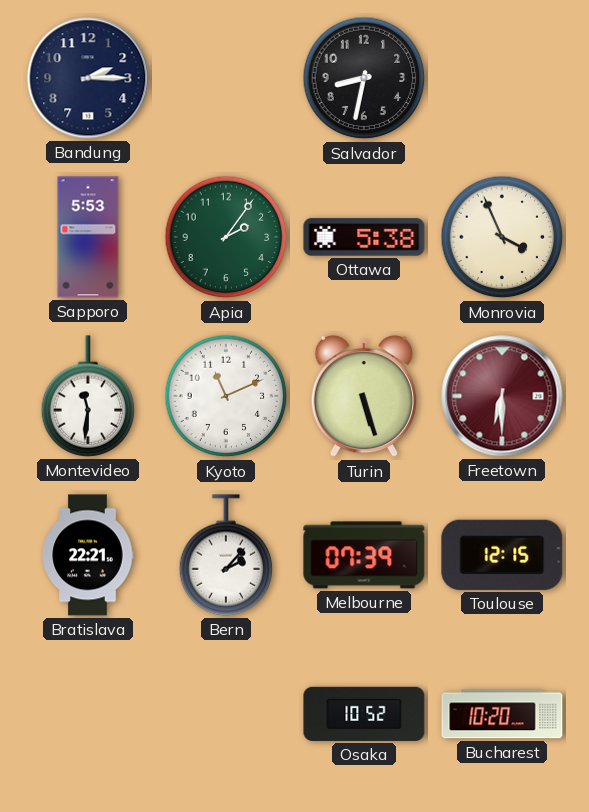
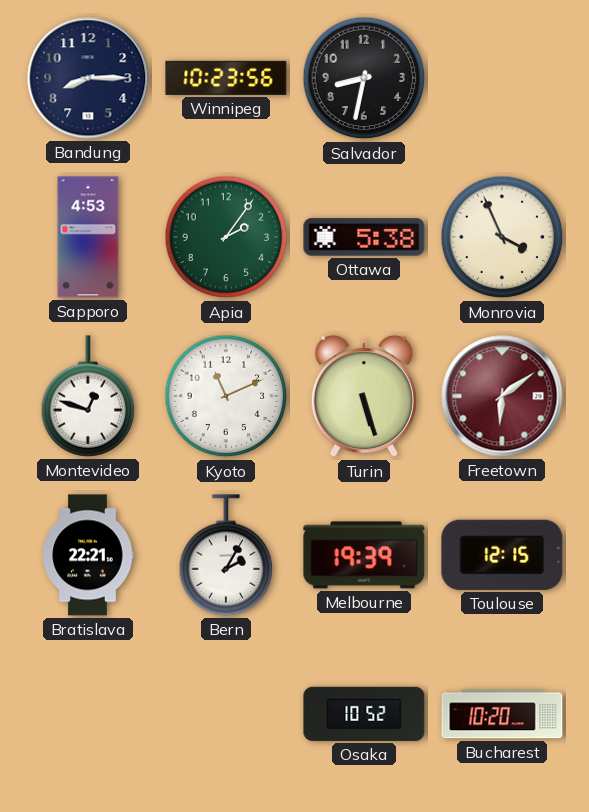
Bandung: 2:15 -> 8:15
Winnipeg: none -> 10:23
Sapporo: 5:53 -> 4:53
Montevideo: 11:31 -> 12:48
Freetown: 6:30 -> 6:09
Bern: 2:07 -> 2:05
Melbourne: 07:39 -> 19:39
